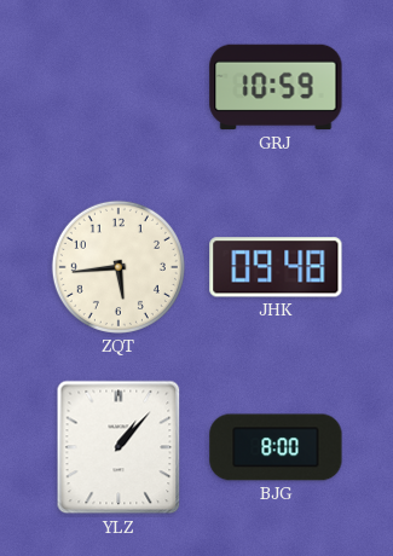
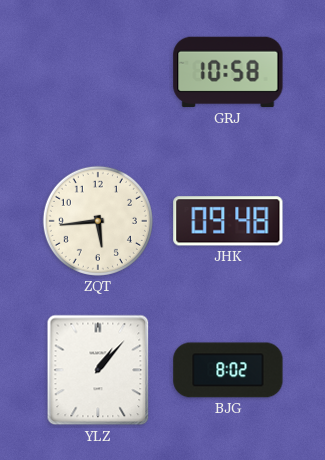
GRJ: 10:59 -> 10:58
BJG: 8:00 -> 8:02
